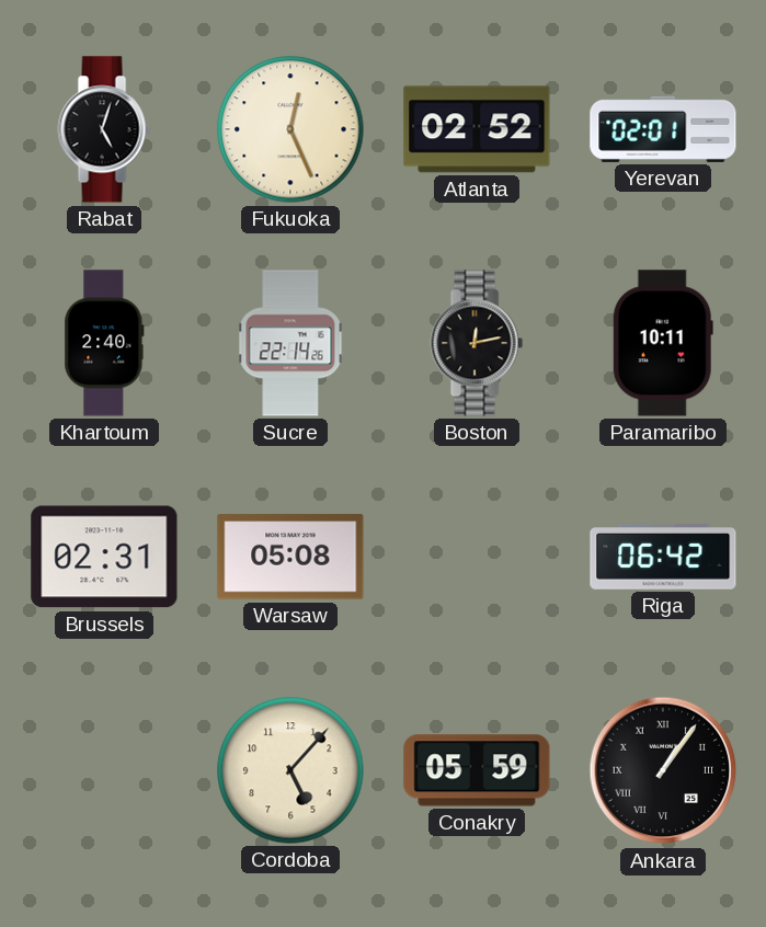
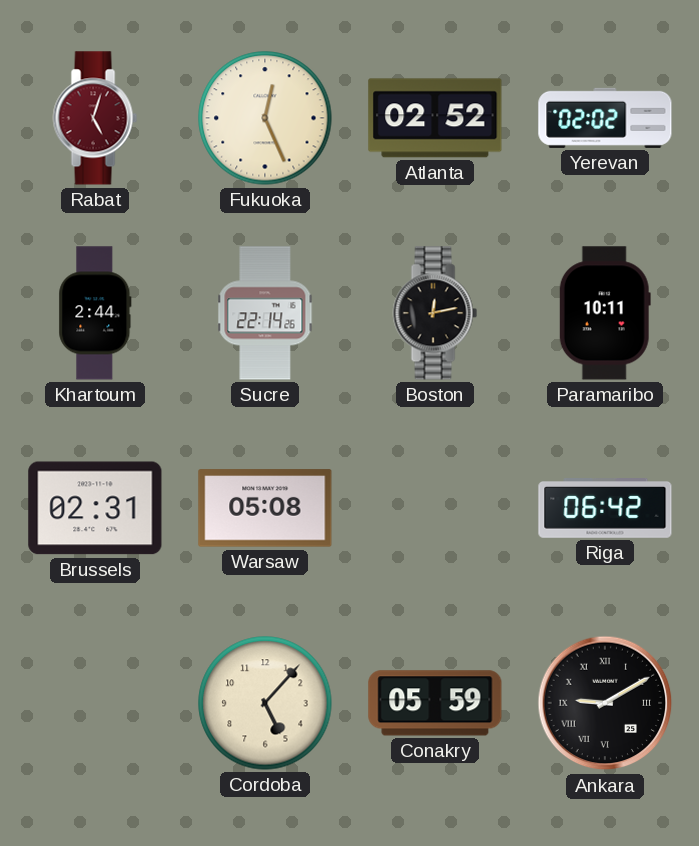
Rabat dial: black -> burgundy
Yerevan: 02:01 -> 02:02
Khartoum: 2:40 -> 2:44
Ankara: 1:06 -> 9:10
